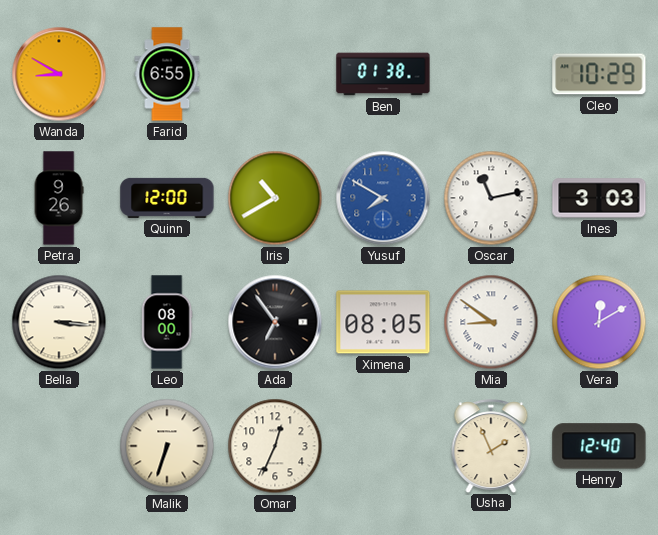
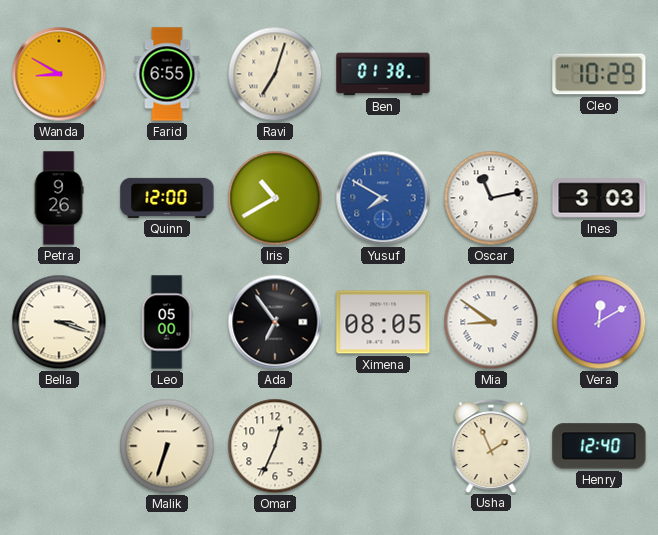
Ravi: none -> 7:03
Bella: 3:16 -> 3:18
Leo: 08:00 -> 05:00
